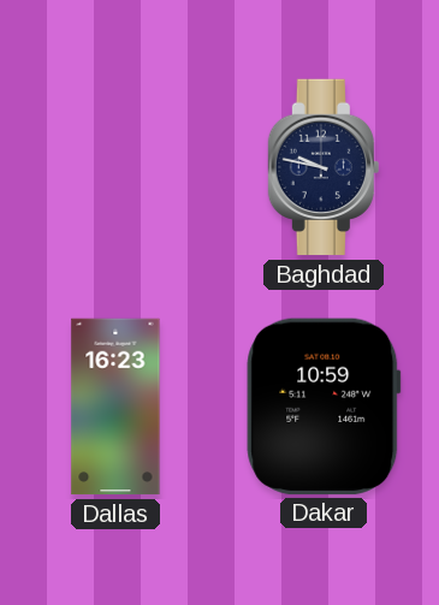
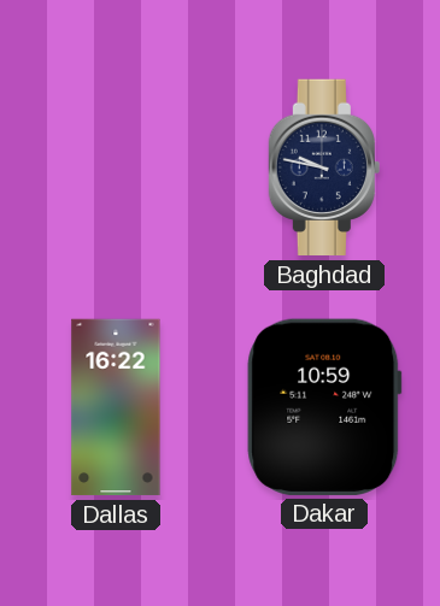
Dallas: 16:23 -> 16:22
